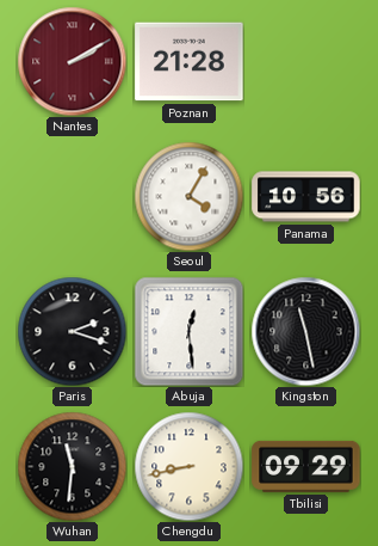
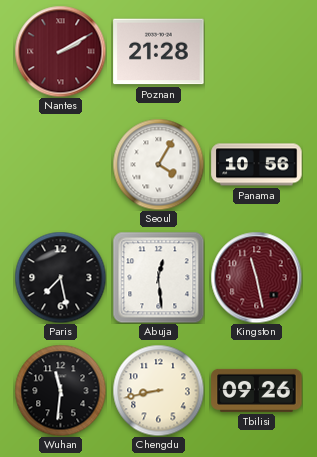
Paris: 2:18 -> 7:28
Kingston dial: black -> burgundy
Tbilisi: 09:29 -> 09:26
